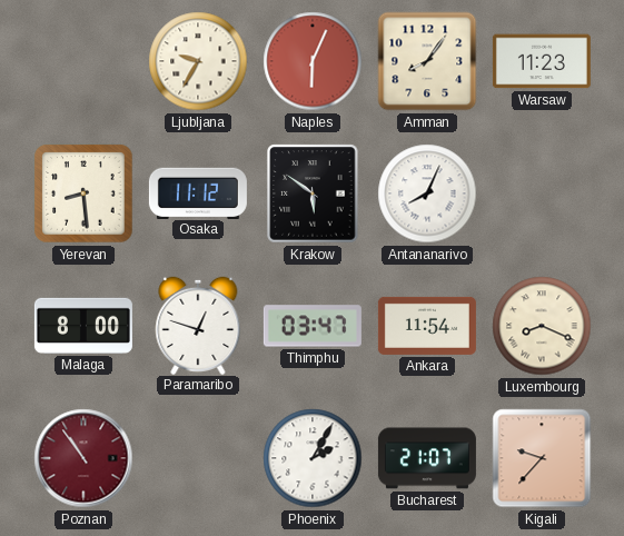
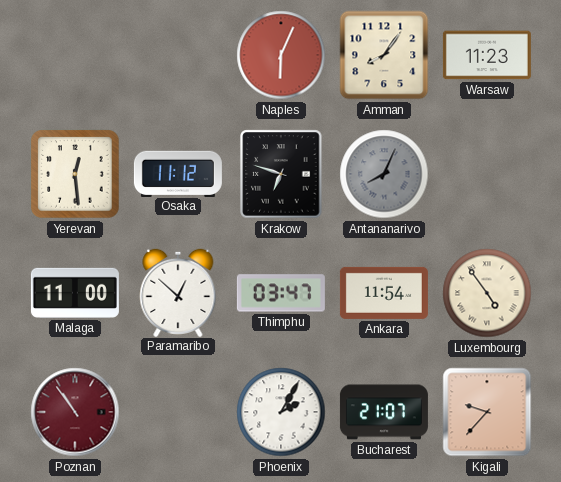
Ljubljana: 9:35 -> none
Yerevan: 8:29 -> 12:29
Krakow: 5:51 -> 6:48
Antananarivo dial: white -> grey
Malaga: 8:00 -> 11:00
Paramaribo: 12:48 -> 12:52
Luxembourg: 8:19 -> 4:54
